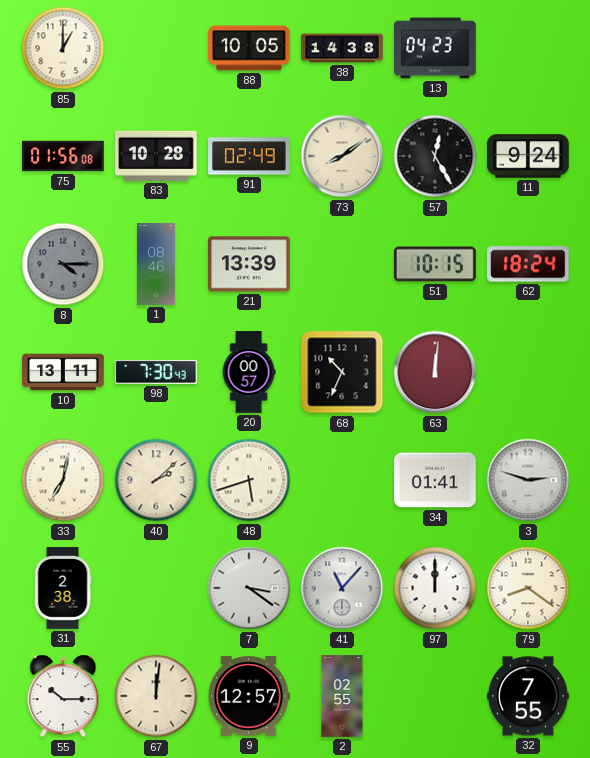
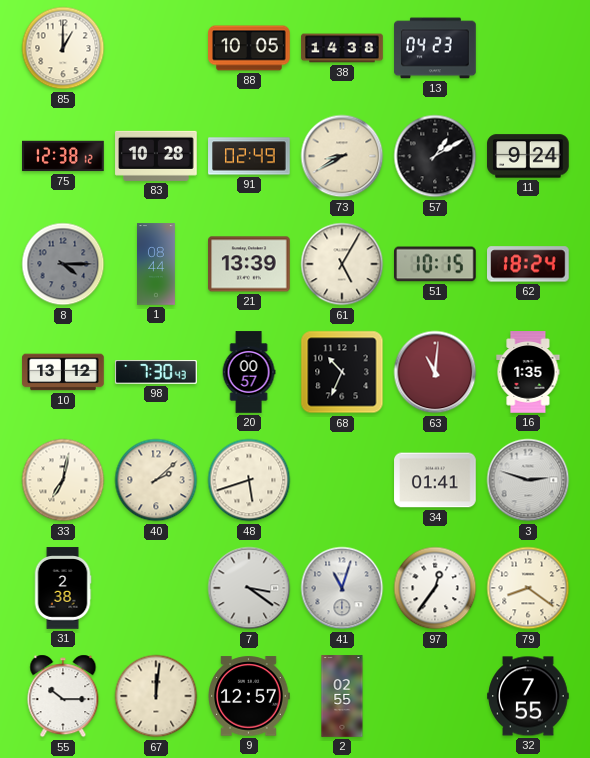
75: 01:56 -> 12:38
73: 8:09 -> 8:40
57: 12:25 -> 1:10
1: 08:46 -> 08:44
61: none -> 5:05
10: 13:11 -> 13:12
63: 12:01 -> 11:01
16: none -> 1:35
41: 11:07 -> 11:03
97: 12:00 -> 12:36
